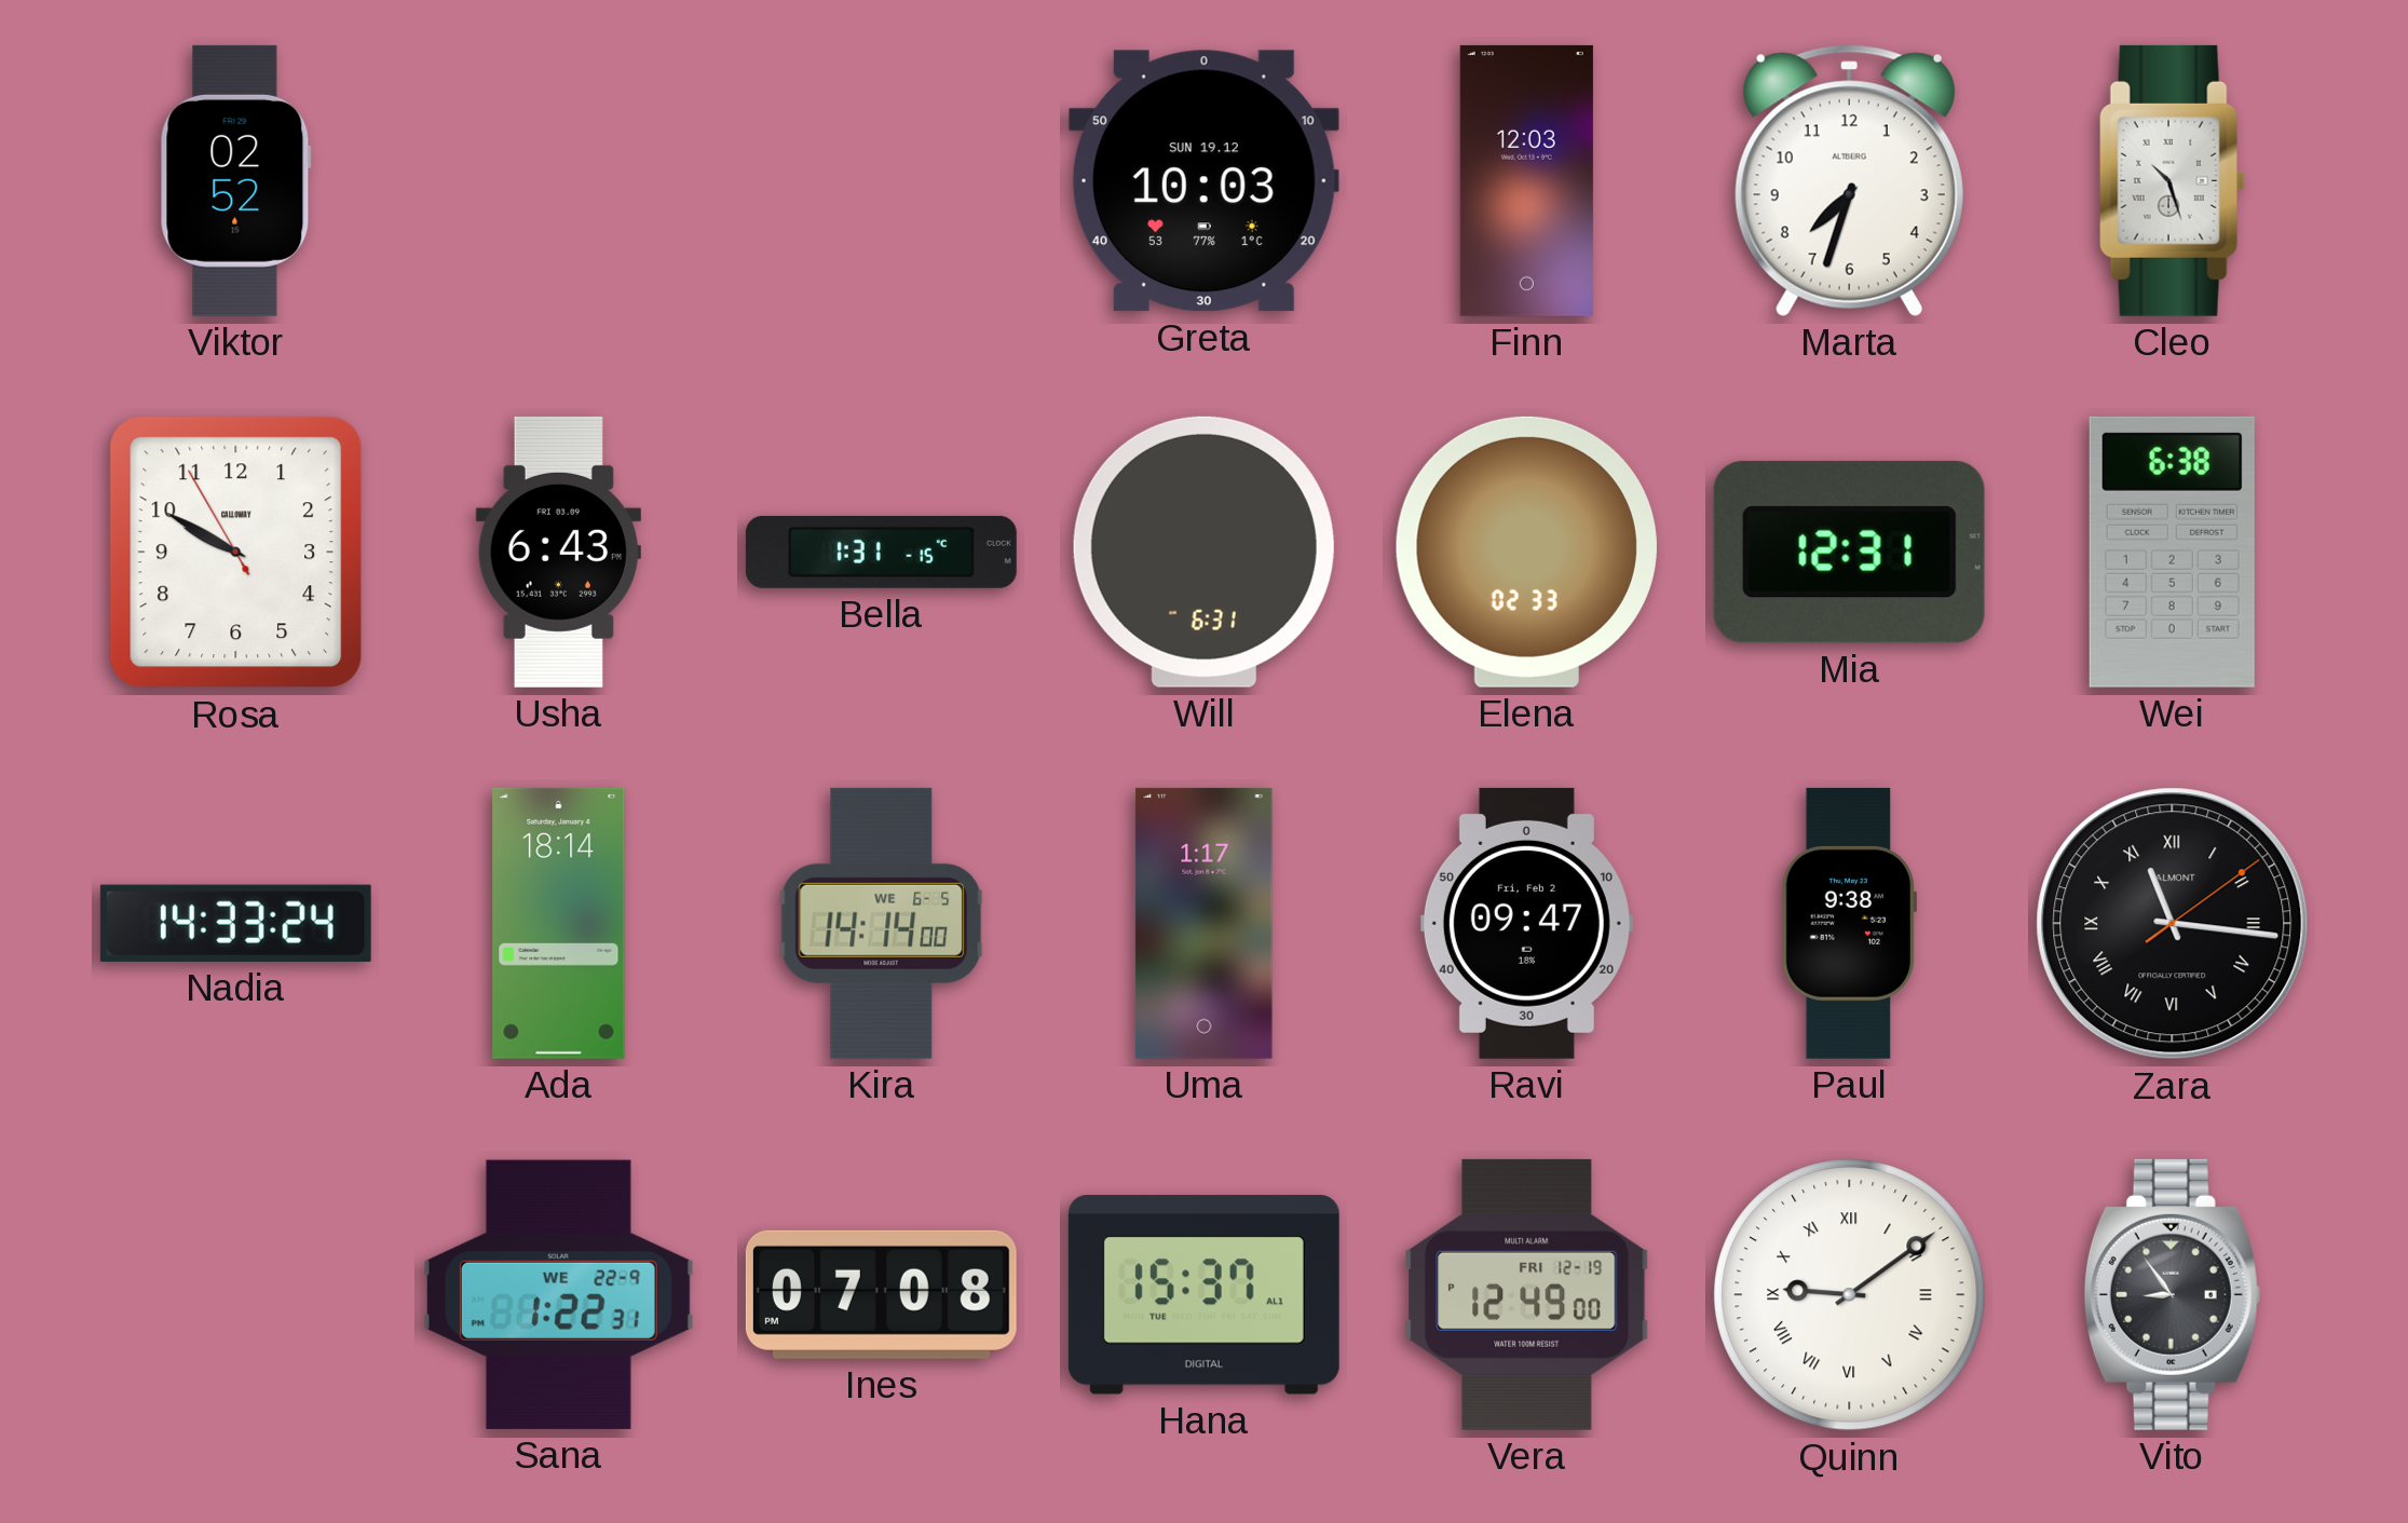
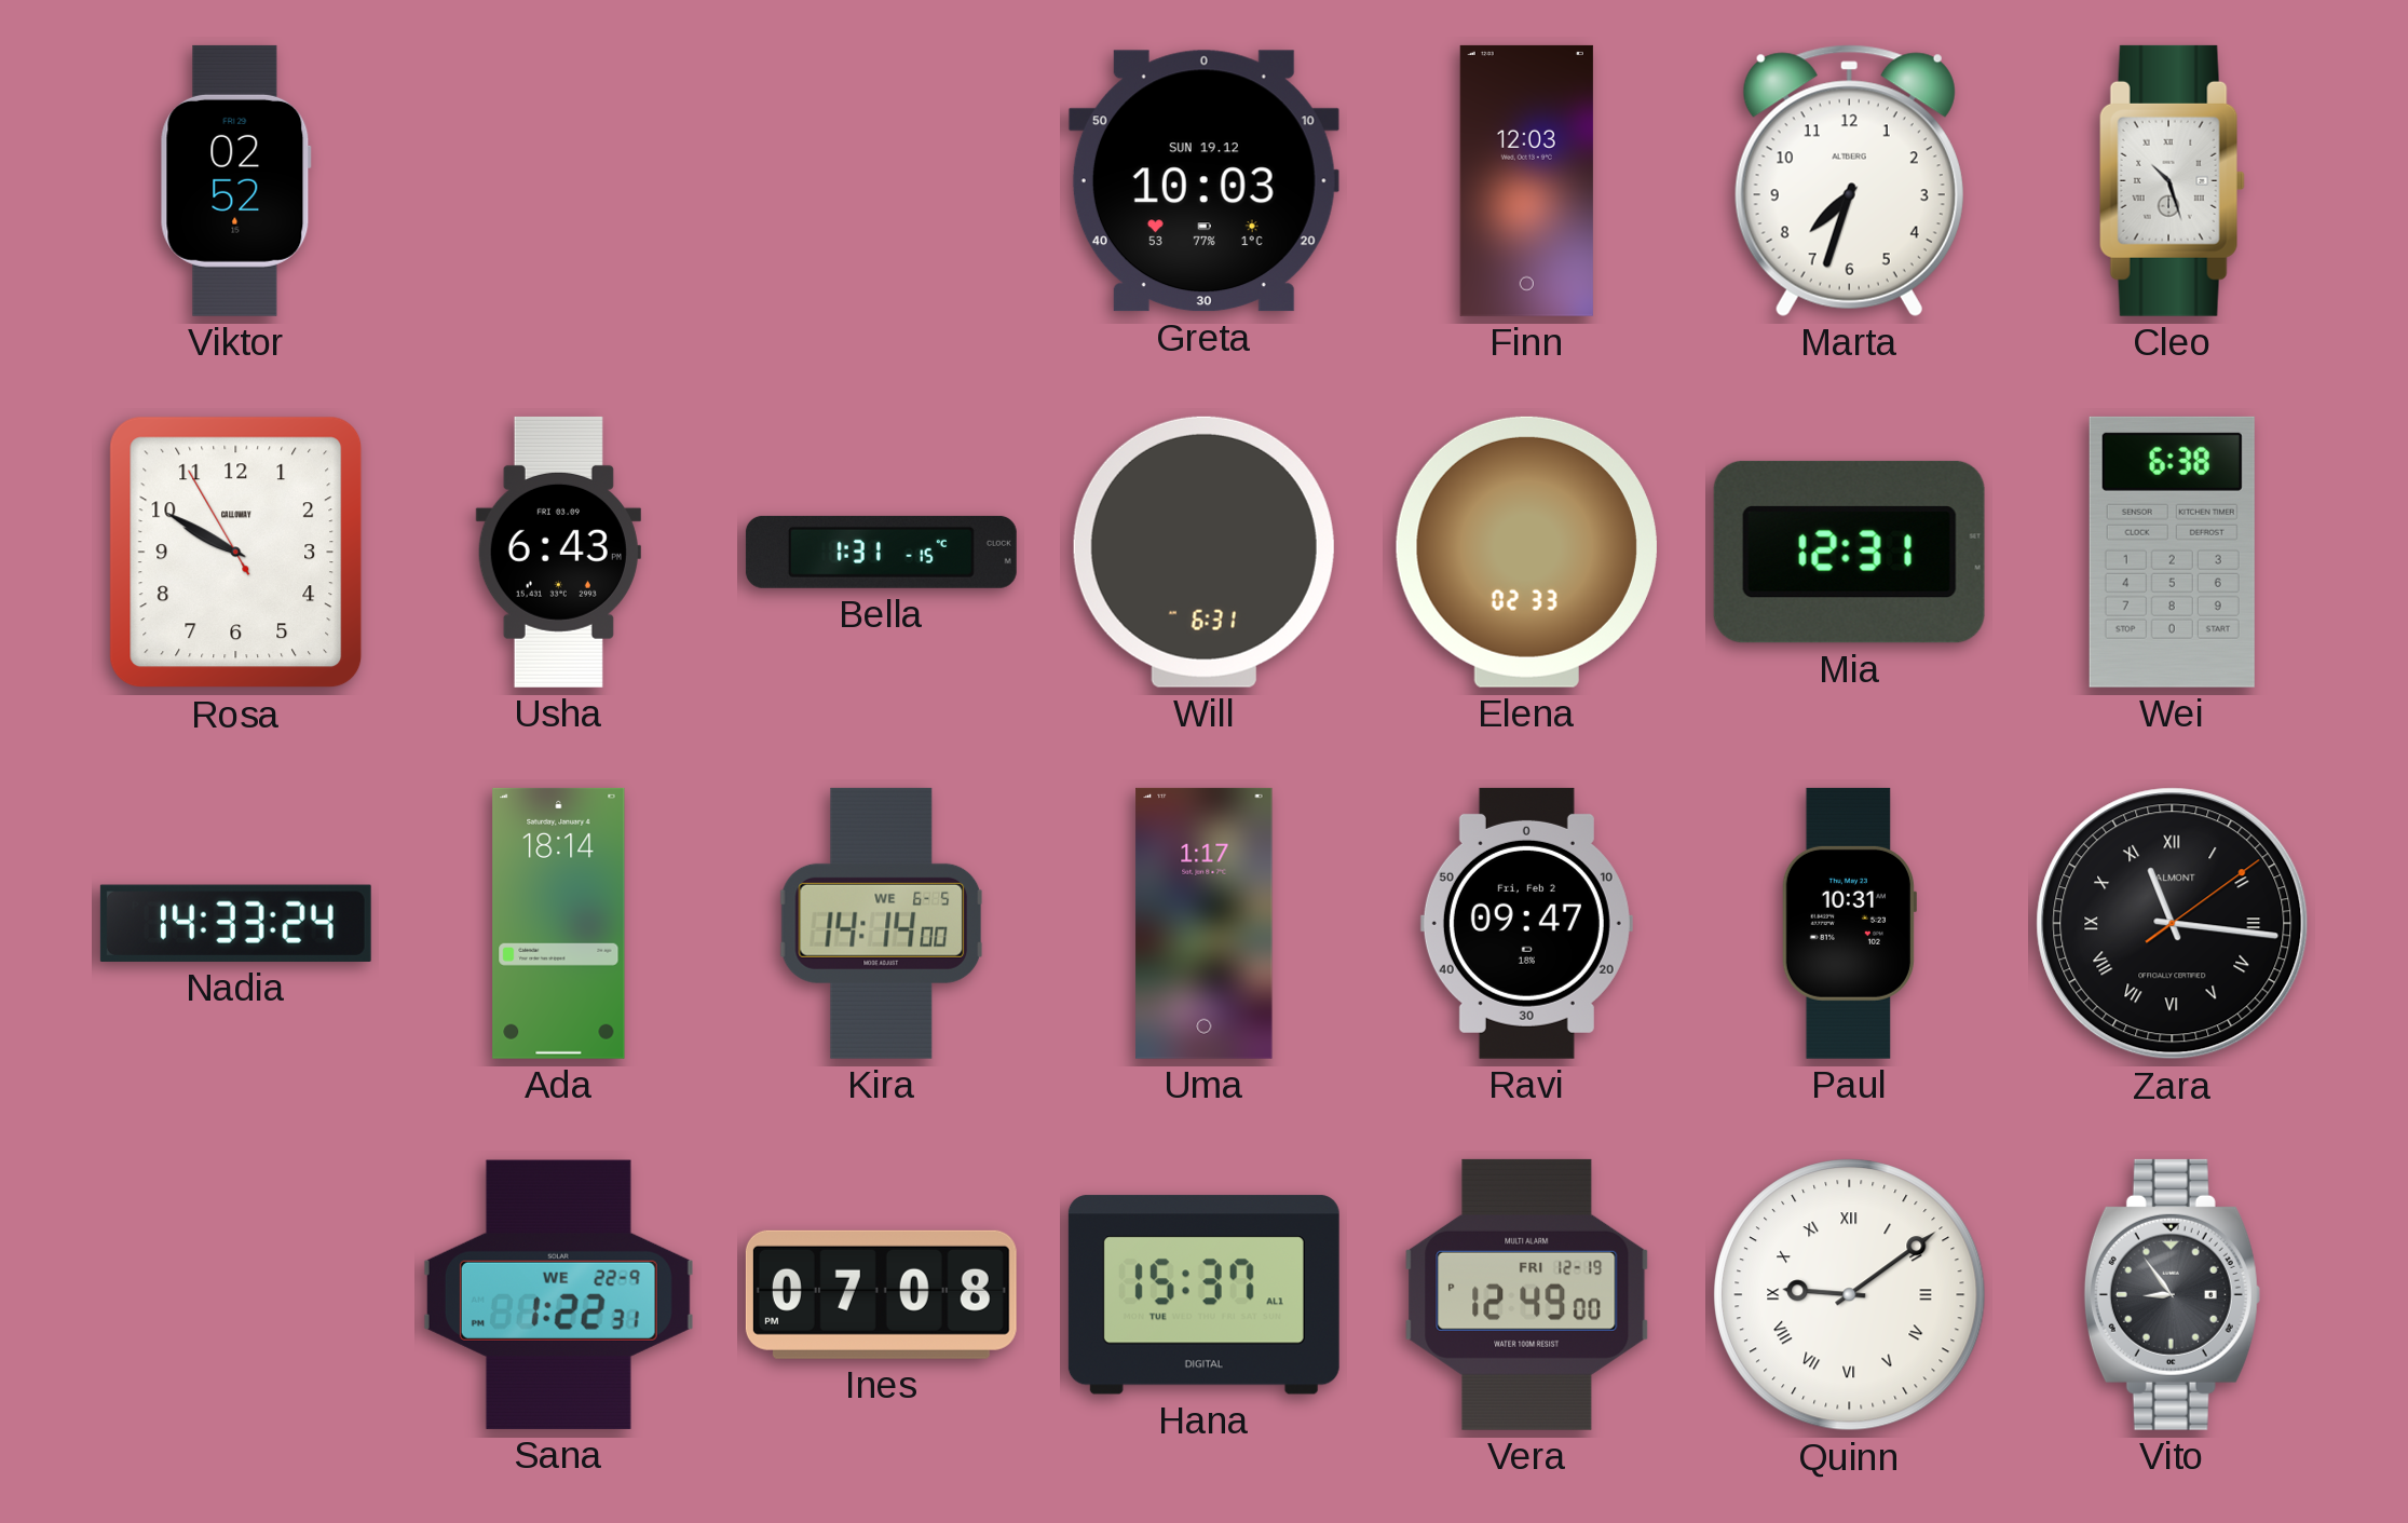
Paul: 9:38 -> 10:31
